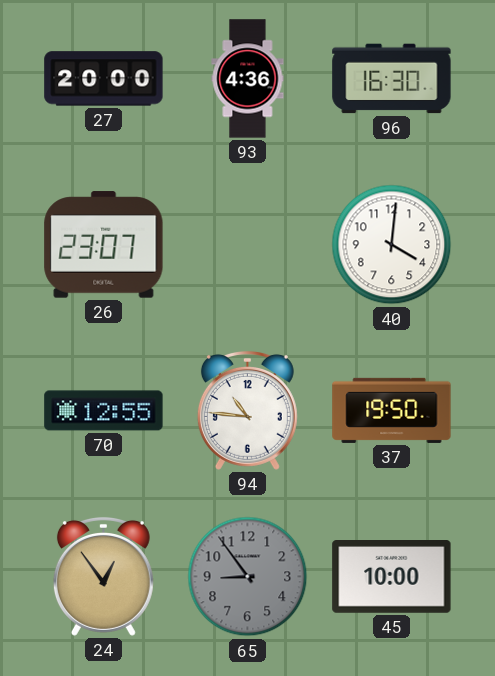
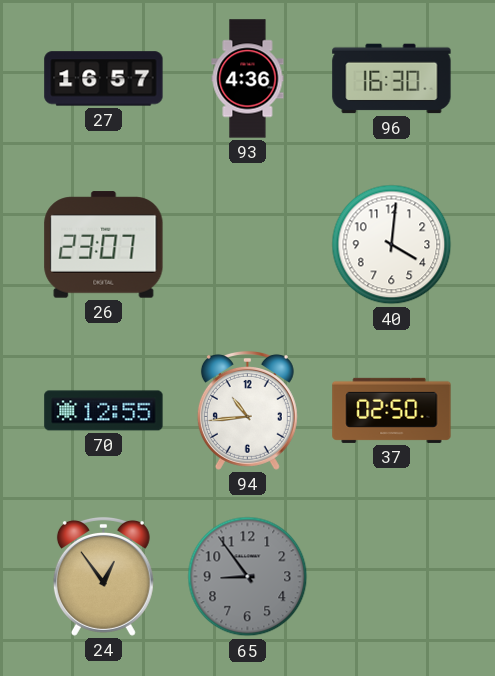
27: 20:00 -> 16:57
94: 10:46 -> 10:44
37: 19:50 -> 02:50
45: 10:00 -> none
